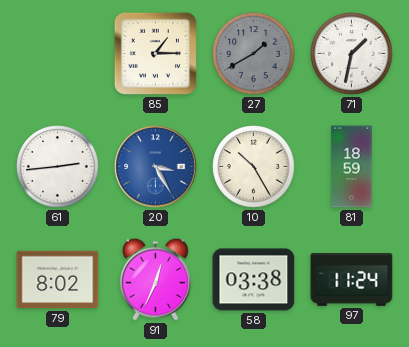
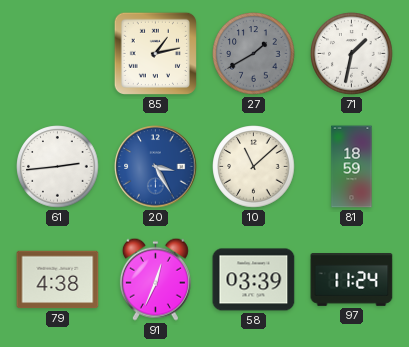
85: 1:15 -> 1:13
10: 10:25 -> 11:08
79: 8:02 -> 4:38
58: 03:38 -> 03:39
